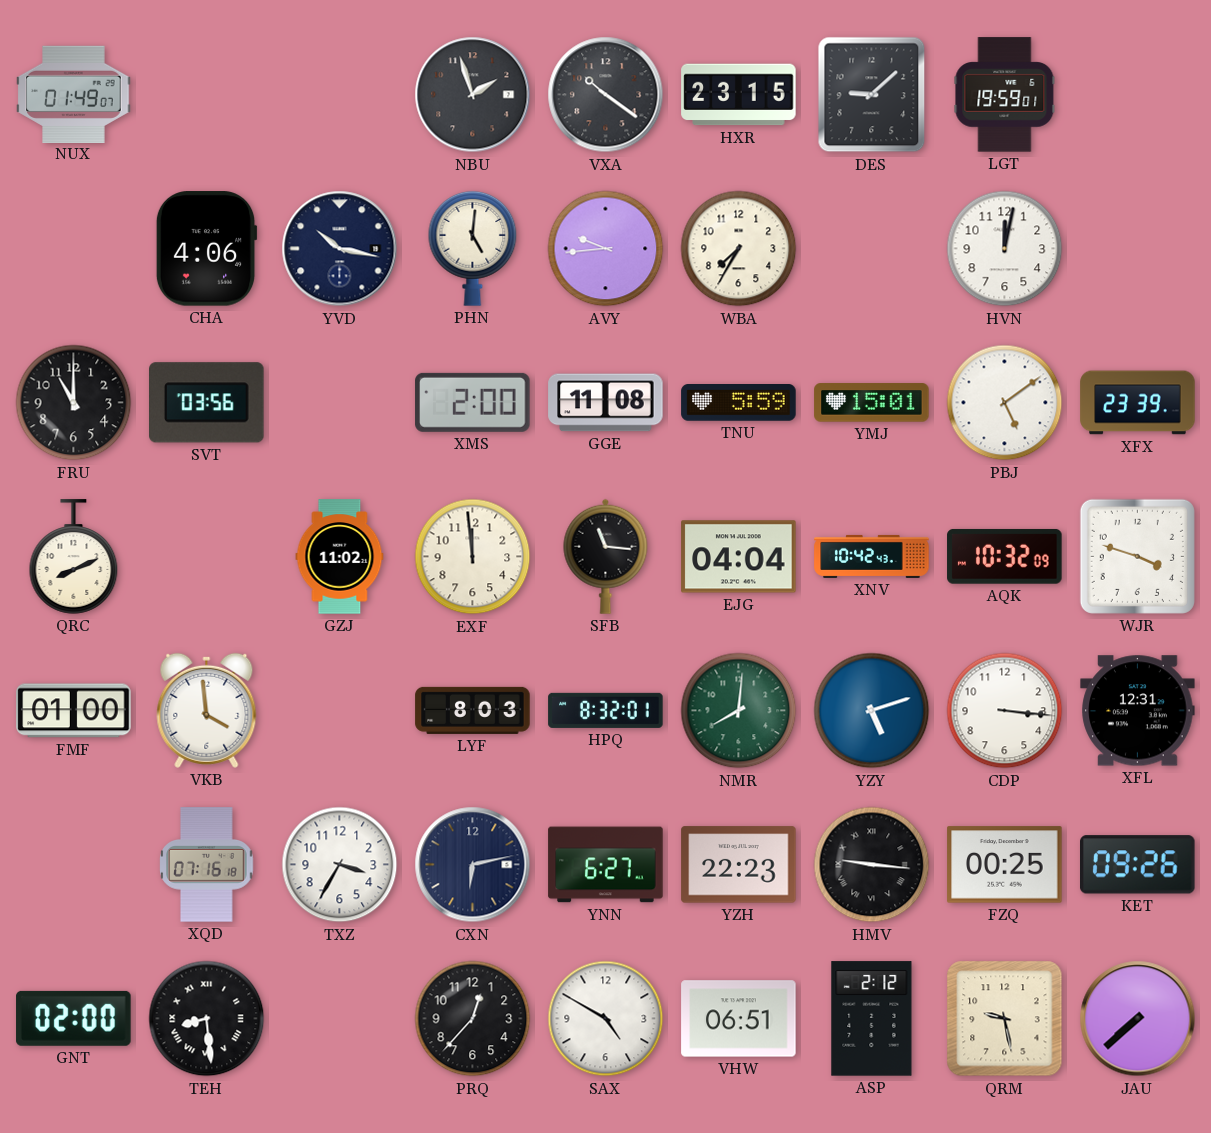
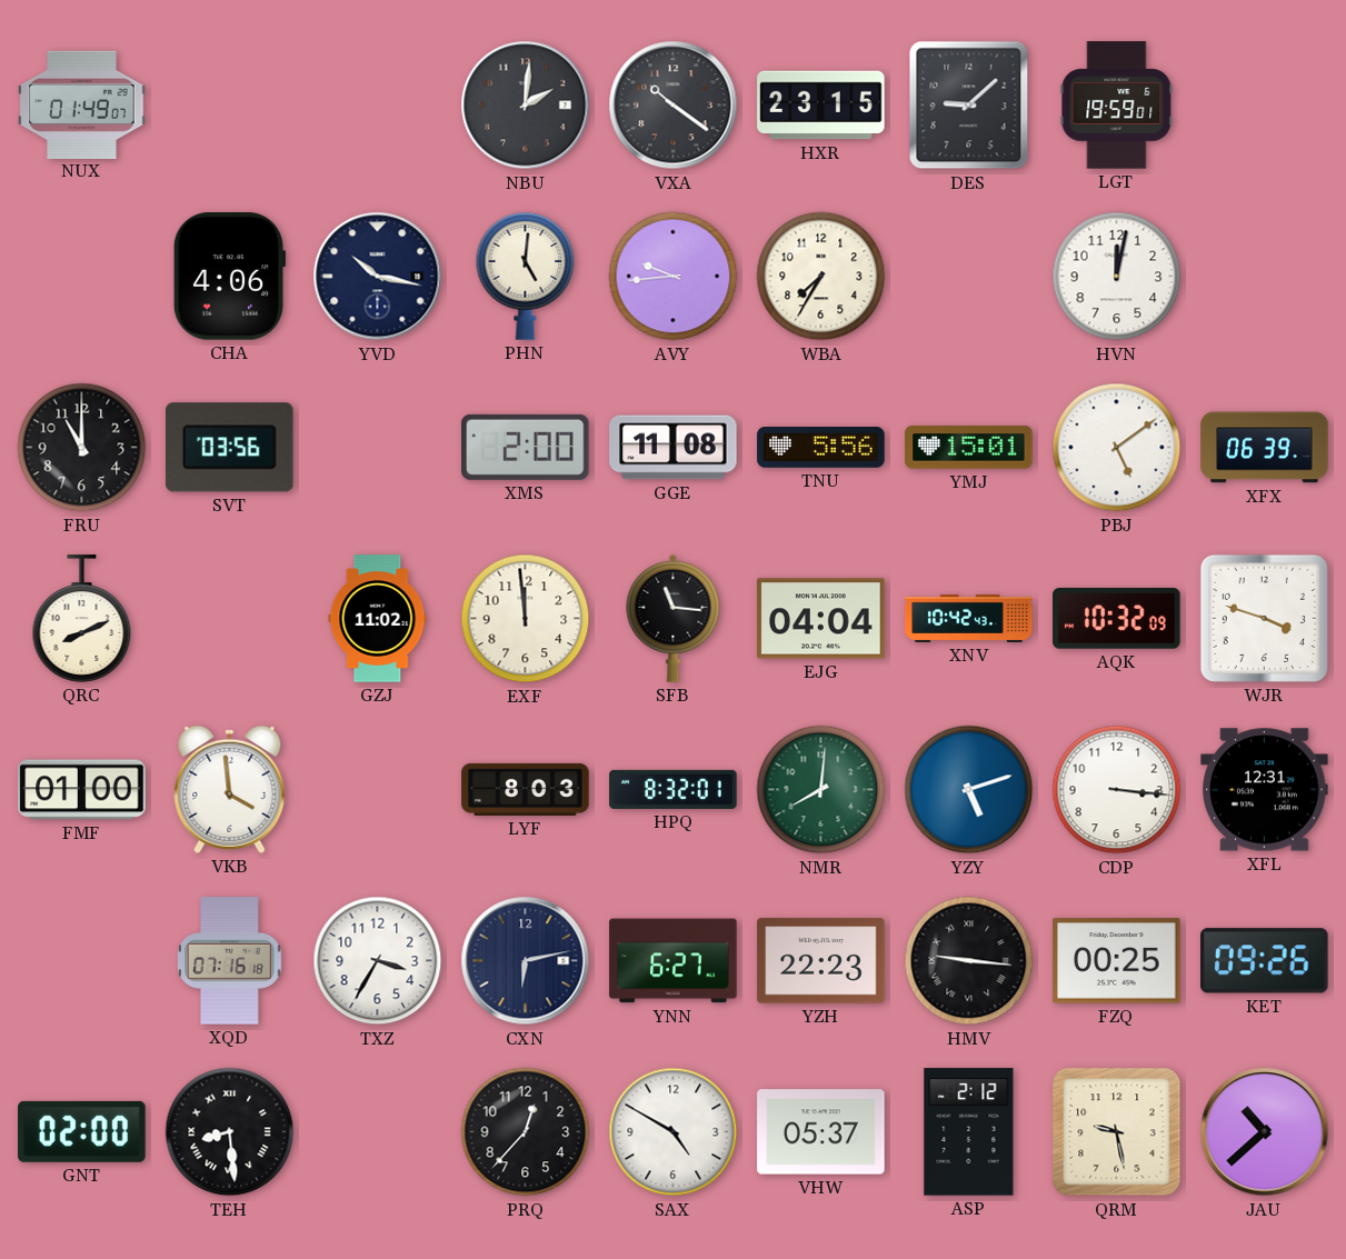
NBU: 1:57 -> 2:01
TNU: 5:59 -> 5:56
XFX: 23:39 -> 06:39
VHW: 06:51 -> 05:37
JAU: 7:38 -> 10:38
